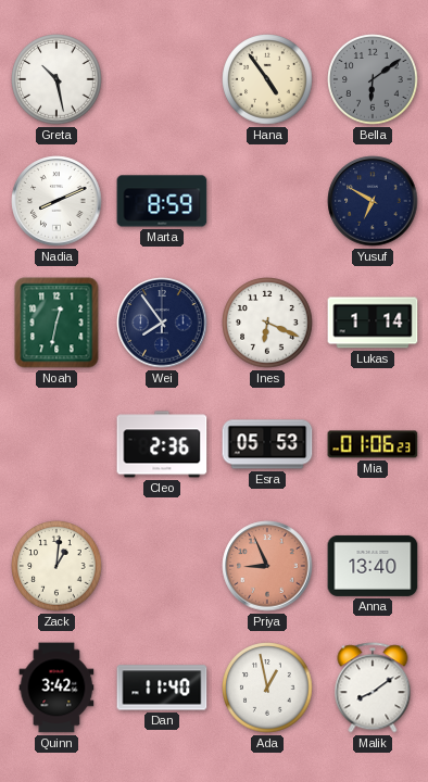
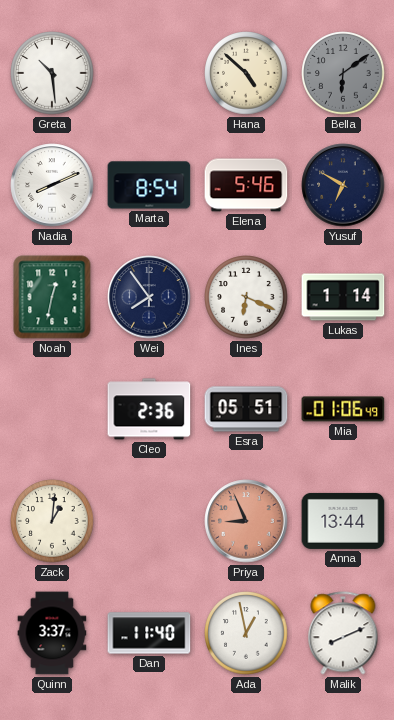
Greta: 10:28 -> 10:29
Hana: 4:54 -> 4:52
Marta: 8:59 -> 8:54
Elena: none -> 5:46
Esra: 05:53 -> 05:51
Mia: 01:06:23 -> 01:06:49
Anna: 13:40 -> 13:44
Quinn: 3:42 -> 3:37
Malik: 8:09 -> 8:11
